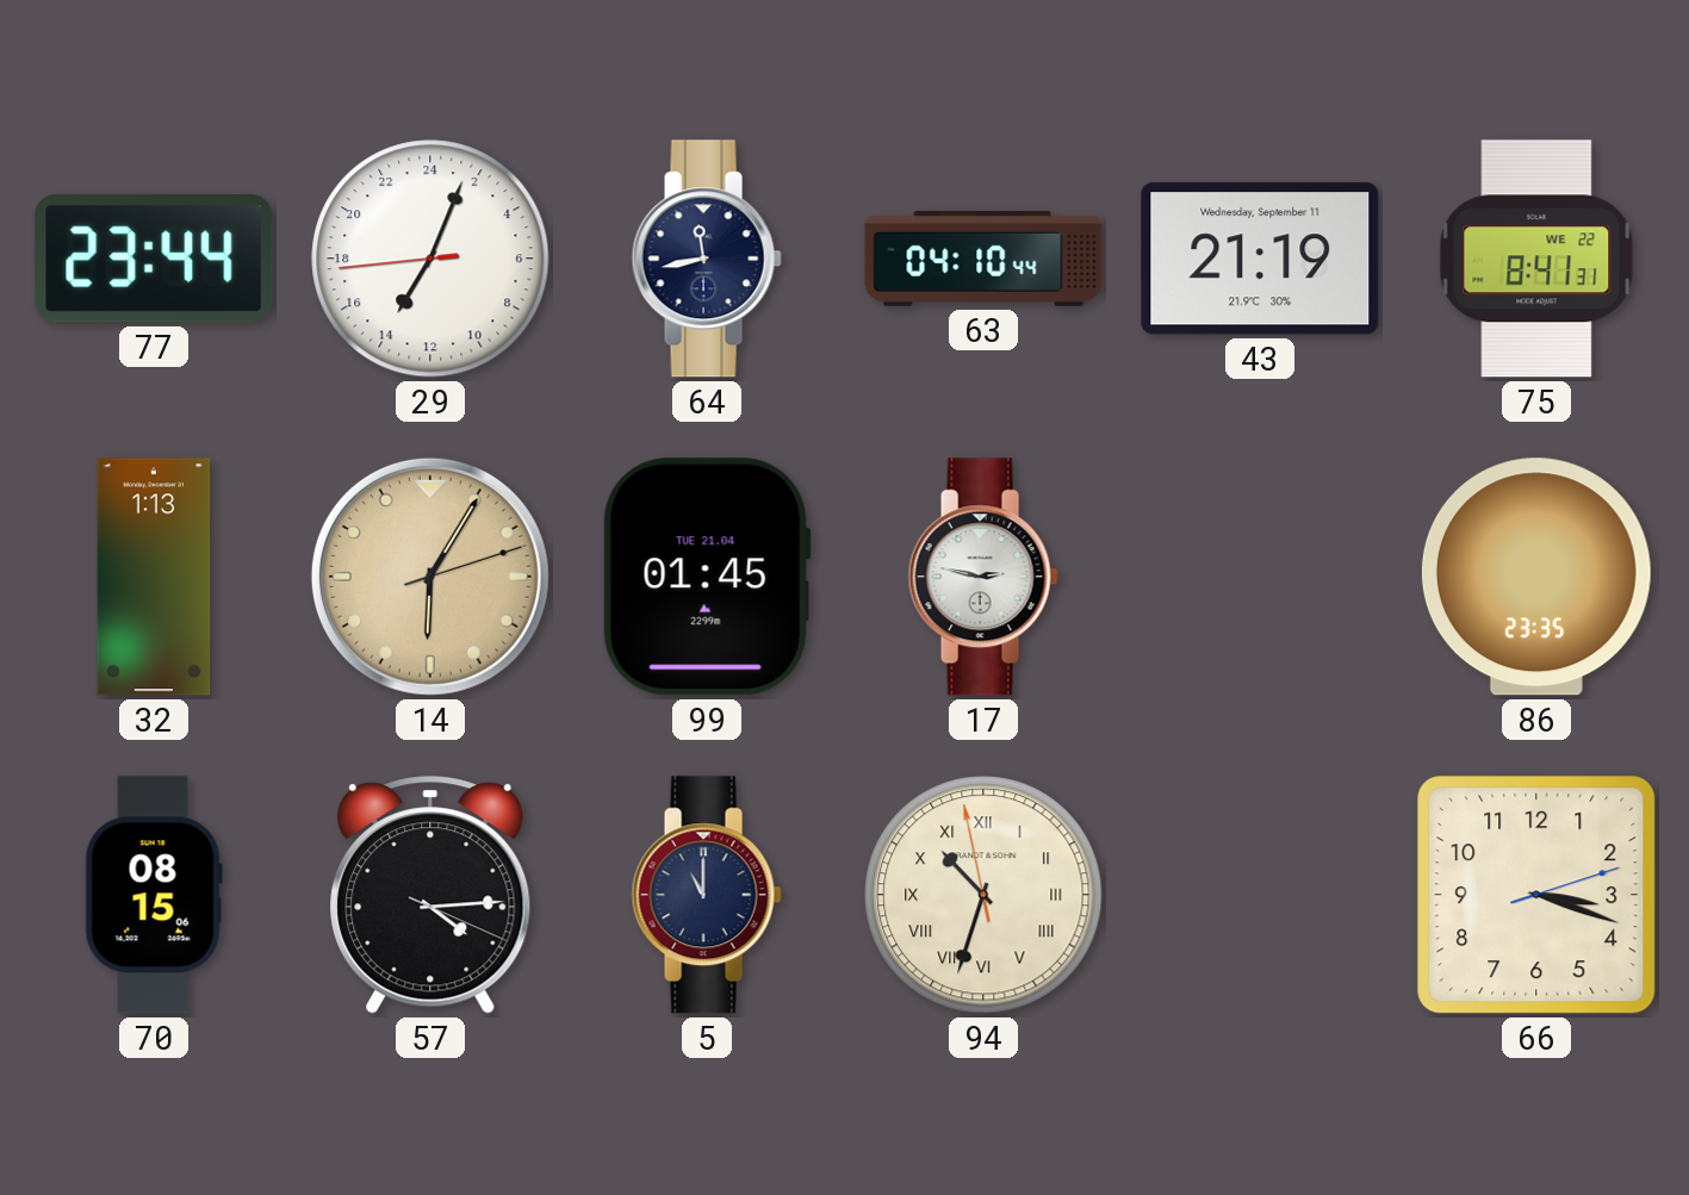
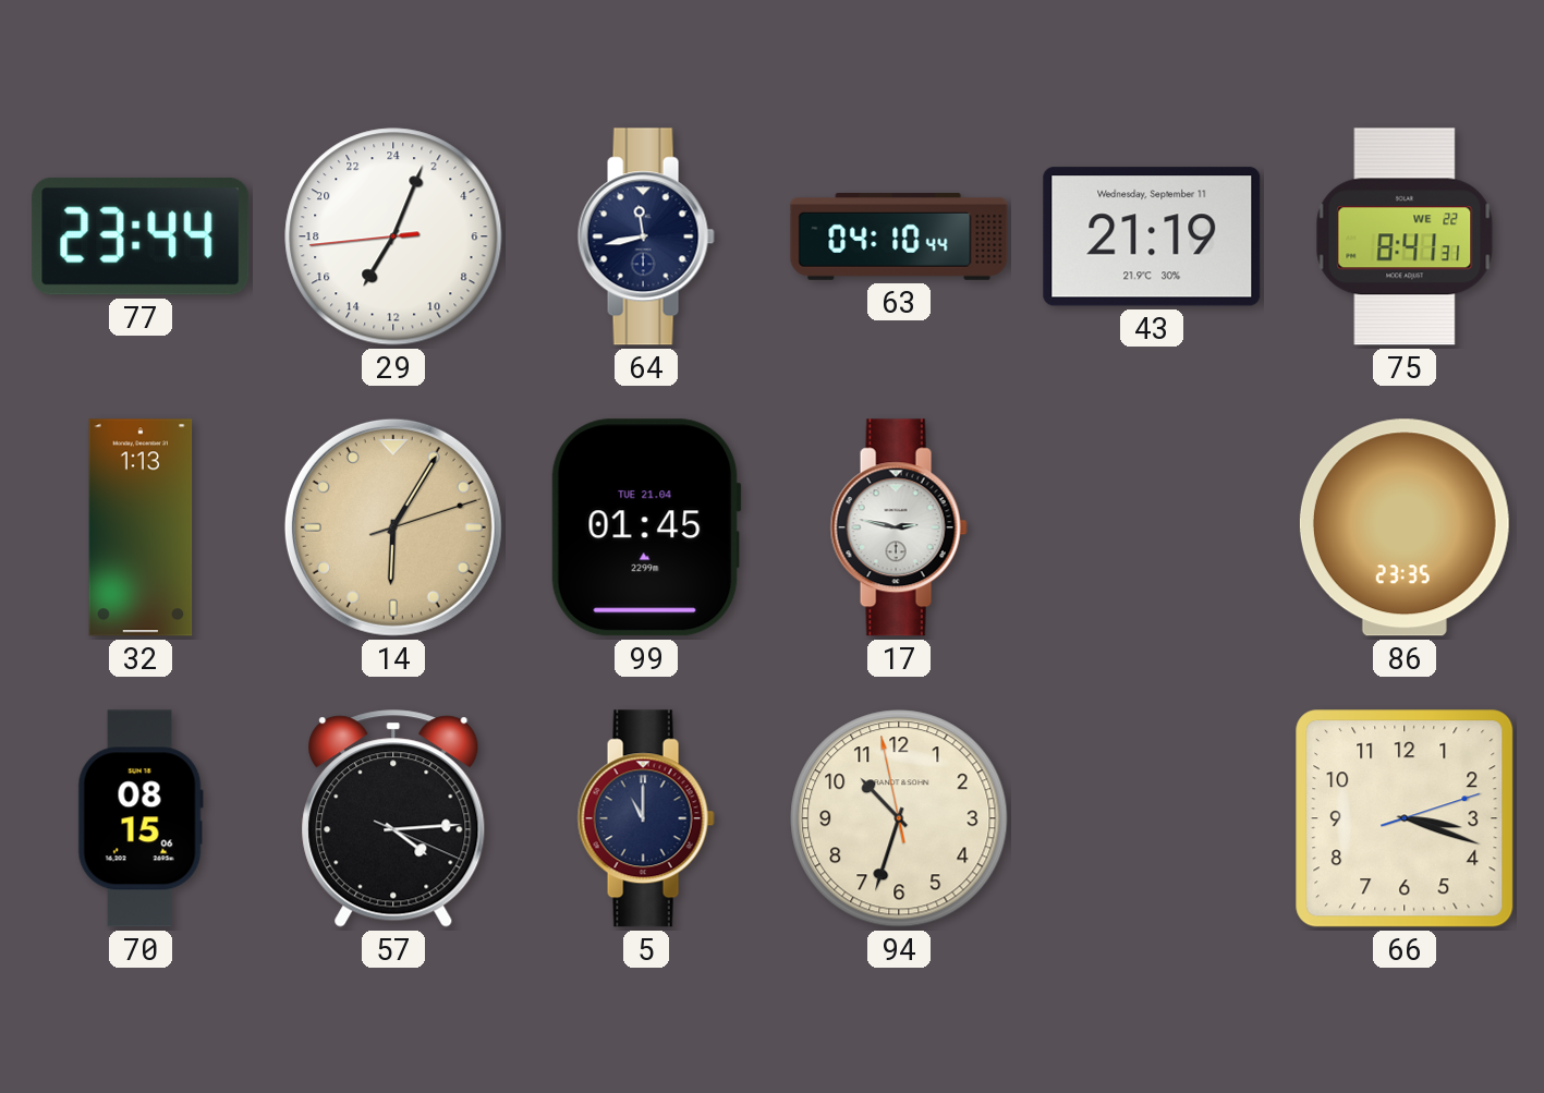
94 numerals: Roman -> Arabic
